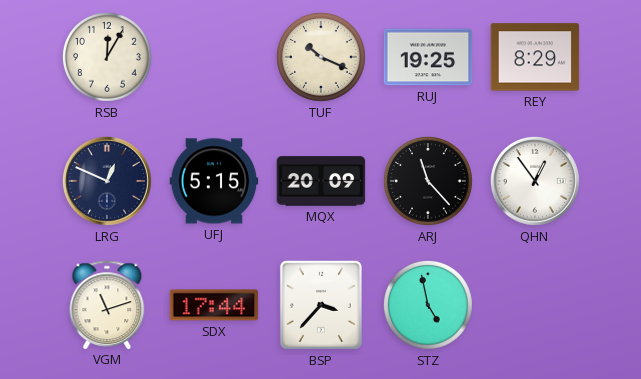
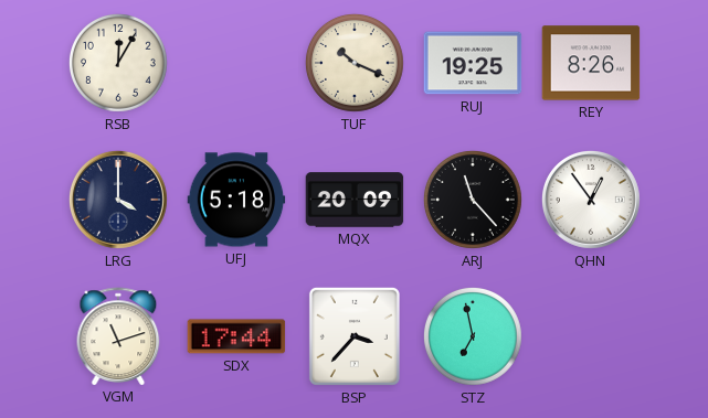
REY: 8:29 -> 8:26
LRG: 12:49 -> 4:00
UFJ: 5:15 -> 5:18
STZ: 4:58 -> 6:58
